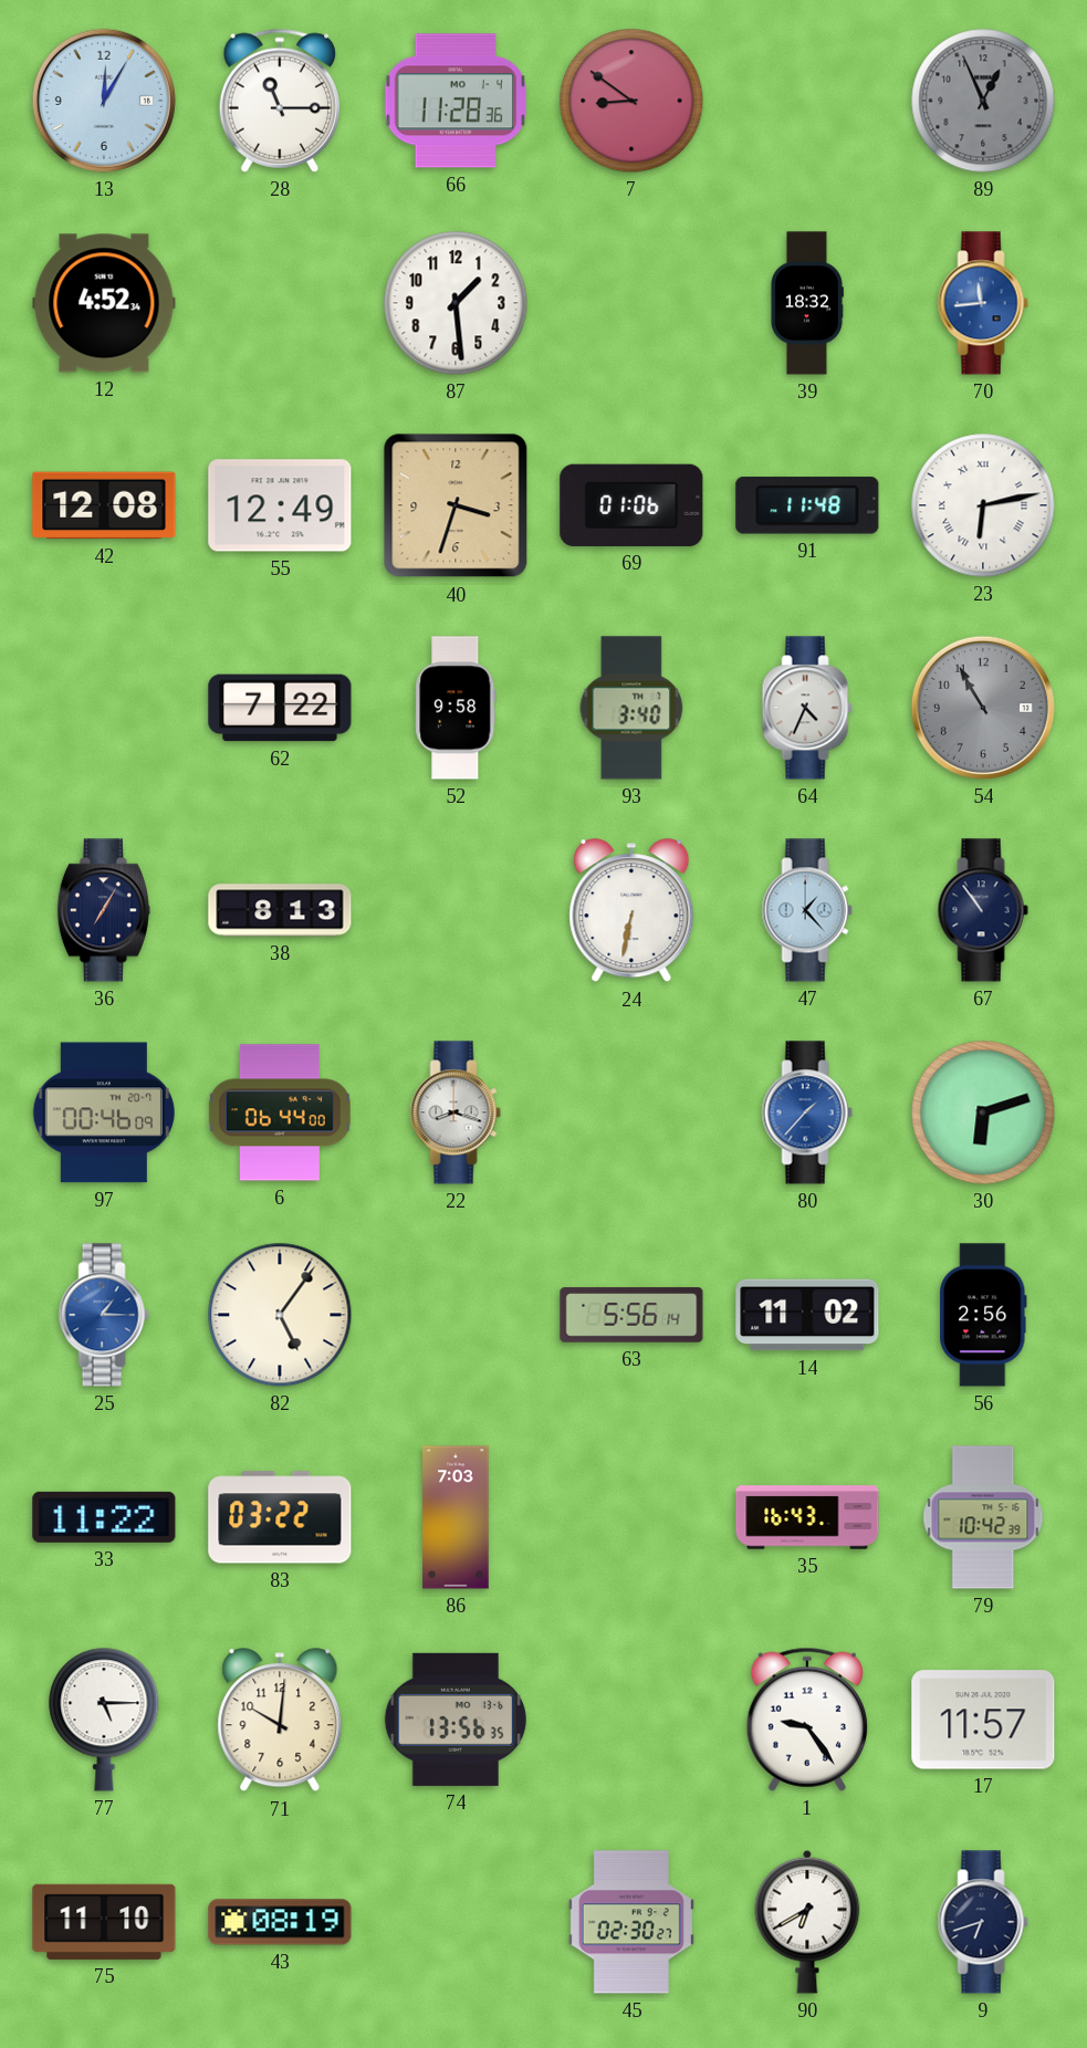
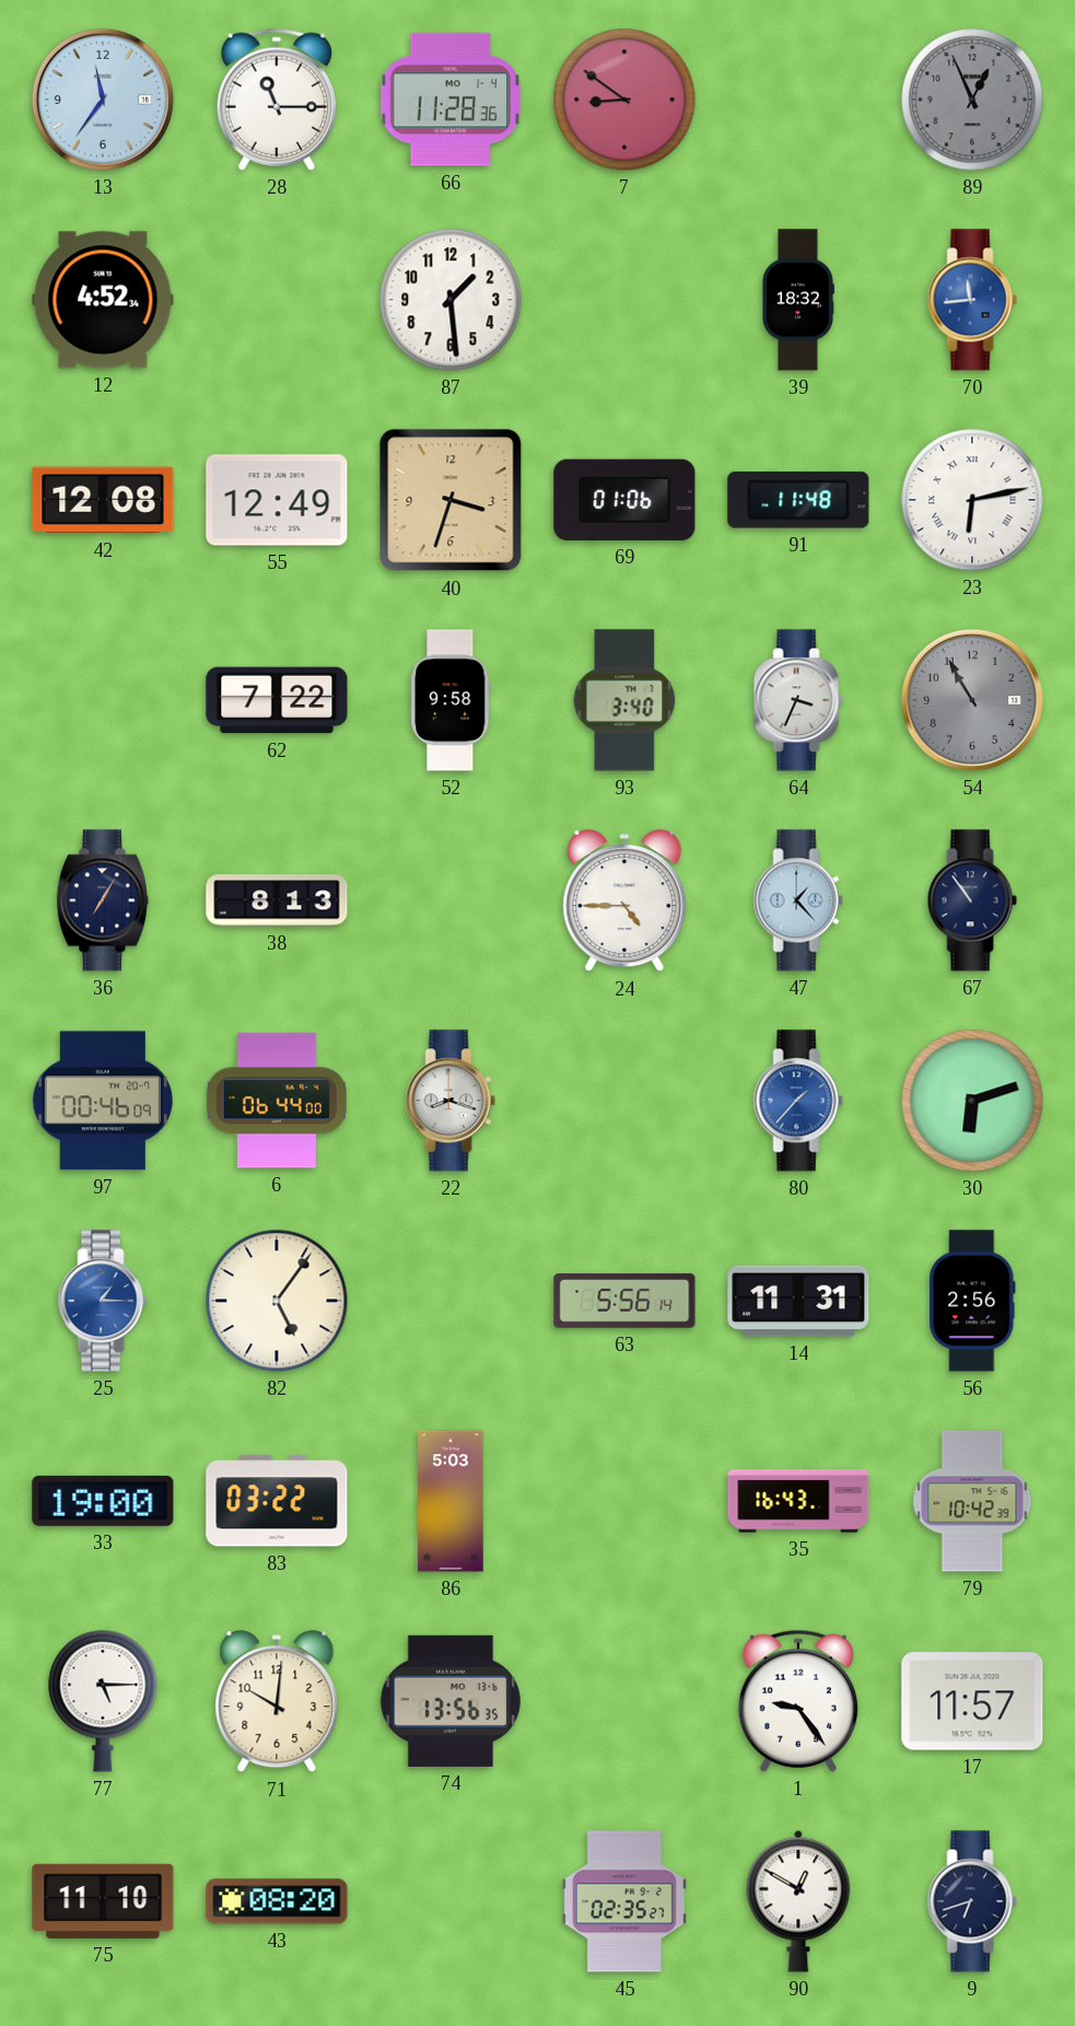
13: 12:05 -> 11:36
64: 4:34 -> 3:34
24: 6:32 -> 4:45
14: 11:02 -> 11:31
33: 11:22 -> 19:00
86: 7:03 -> 5:03
43: 08:19 -> 08:20
45: 02:30 -> 02:35
90: 6:40 -> 12:50
